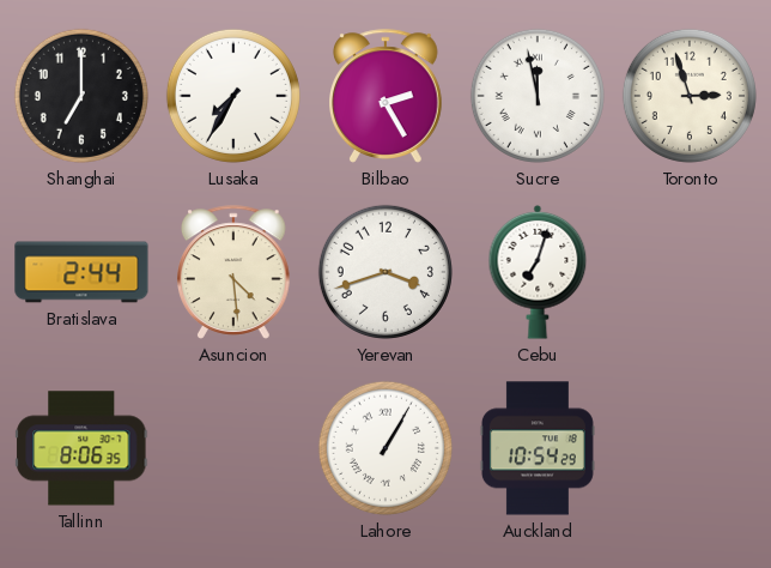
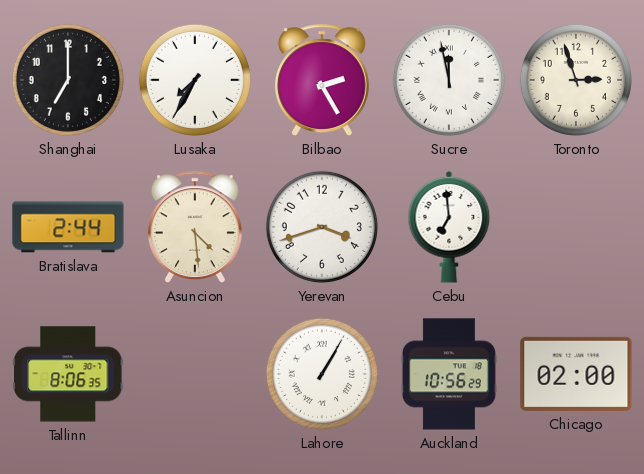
Cebu: 7:03 -> 6:59
Auckland: 10:54 -> 10:56
Chicago: none -> 02:00
